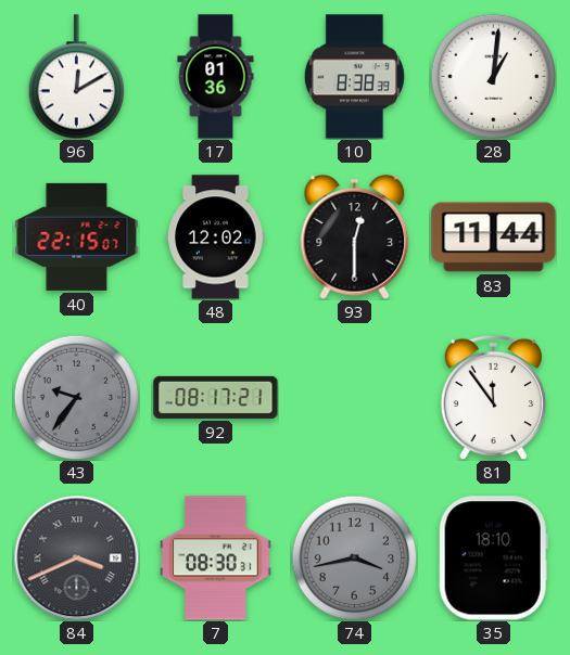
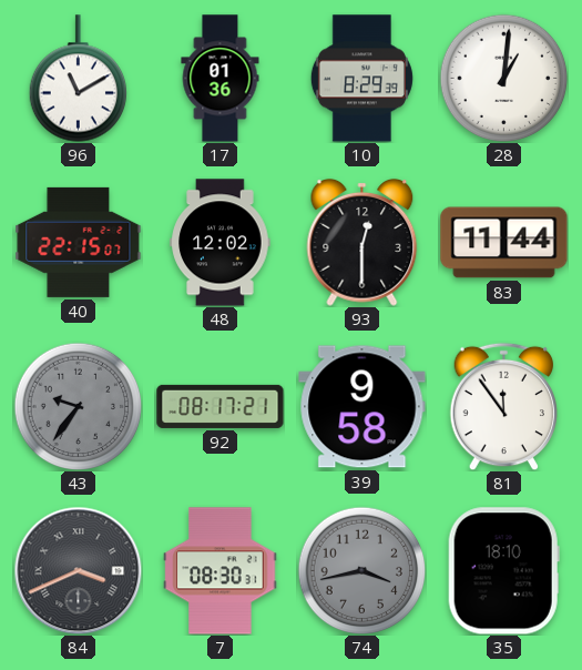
96: 12:10 -> 11:10
10: 8:38 -> 8:29
39: none -> 9:58
